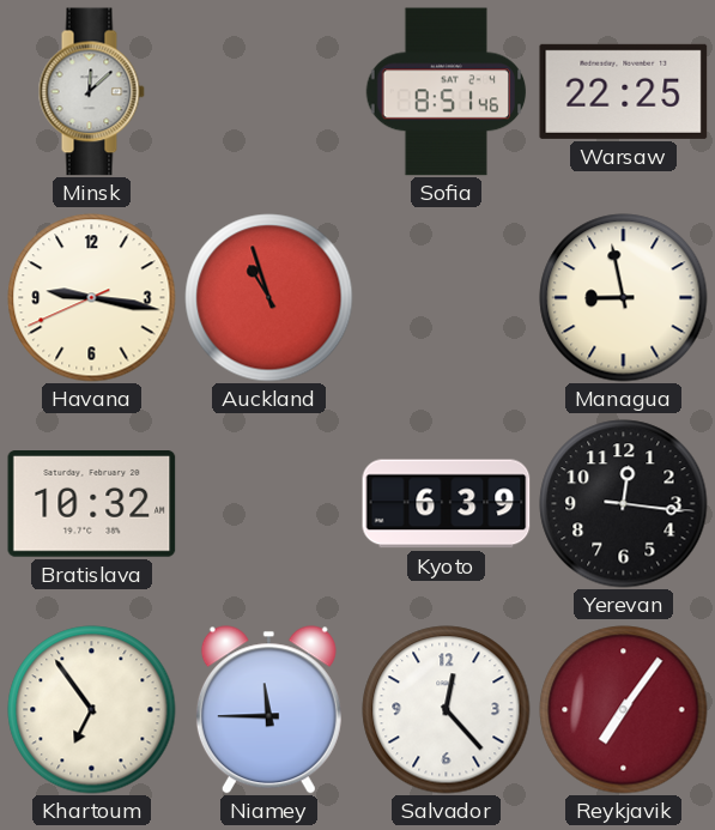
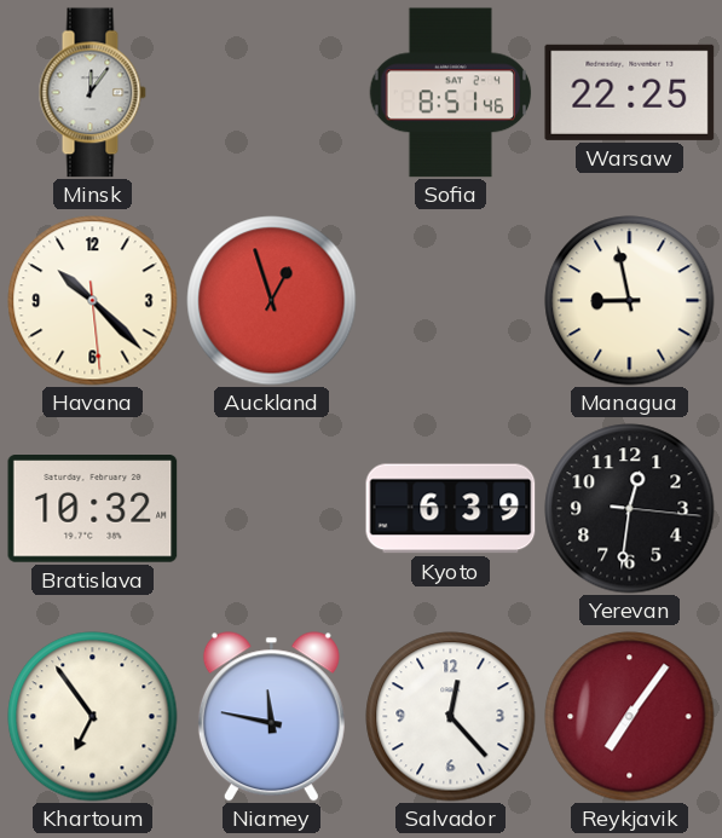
Minsk: 12:08 -> 12:06
Havana: 9:16 -> 10:22
Auckland: 10:57 -> 12:57
Yerevan: 12:16 -> 12:31
Niamey: 11:45 -> 11:47
